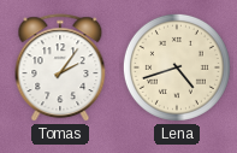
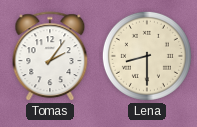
Lena: 4:42 -> 8:30
